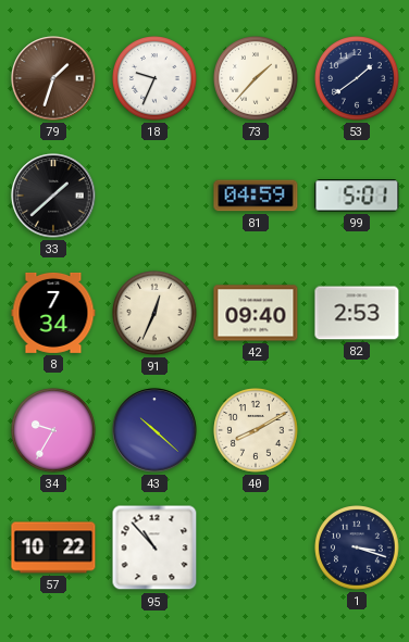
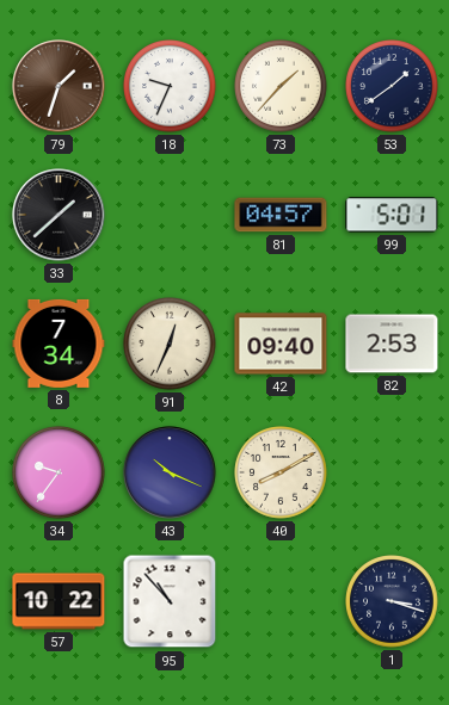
81: 04:59 -> 04:57
34: 9:35 -> 9:36
43: 10:22 -> 10:19
